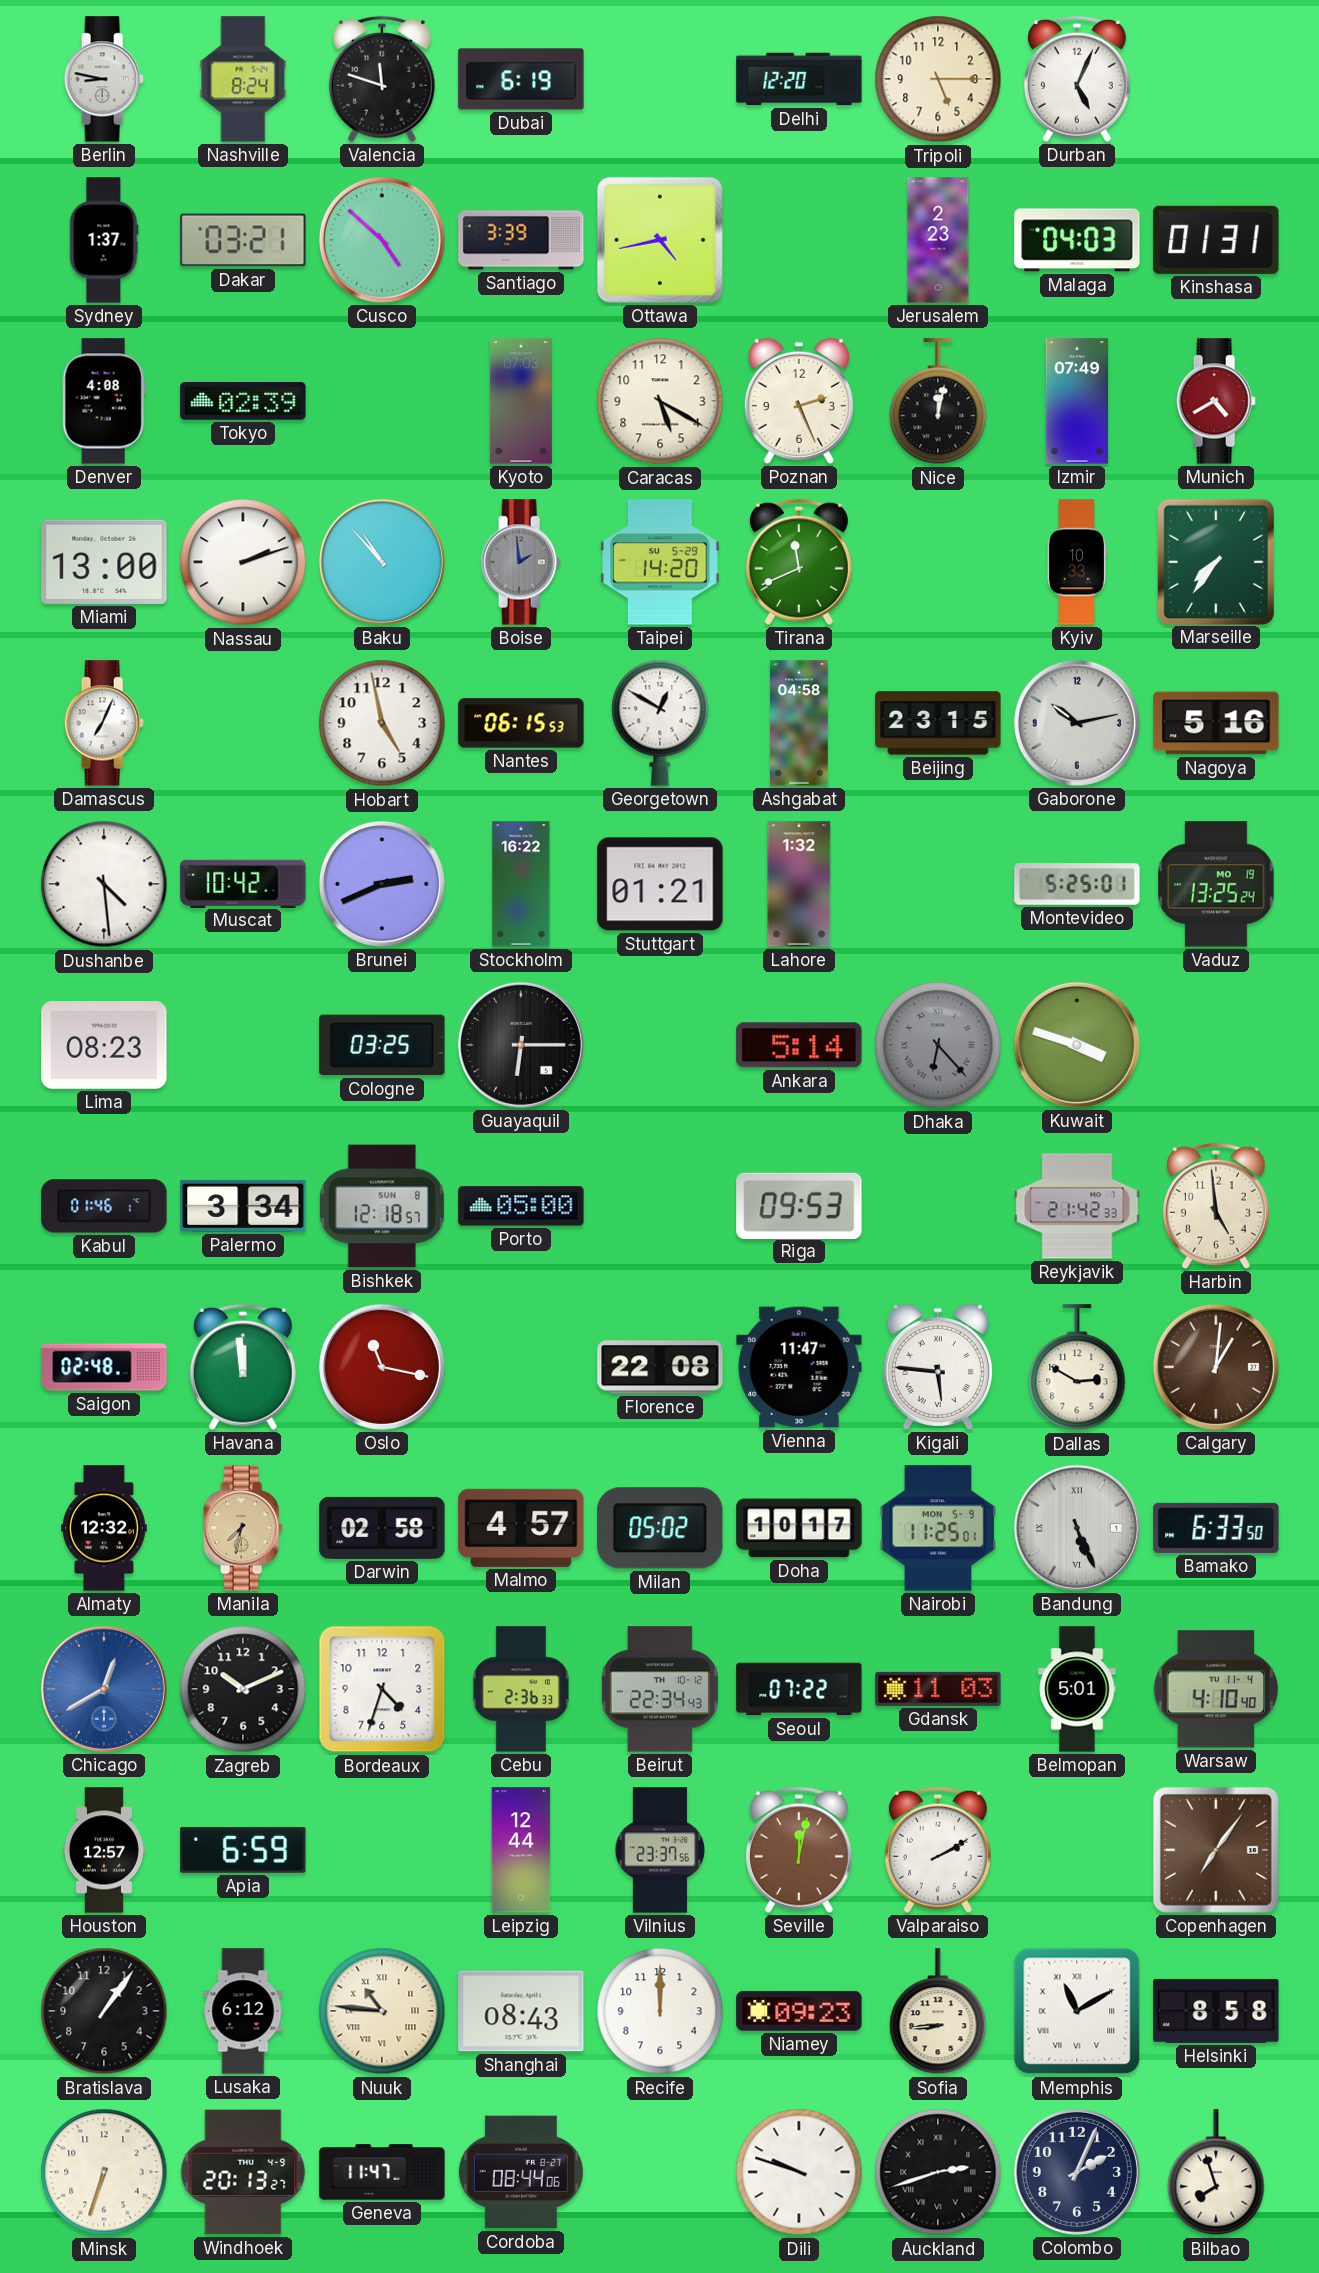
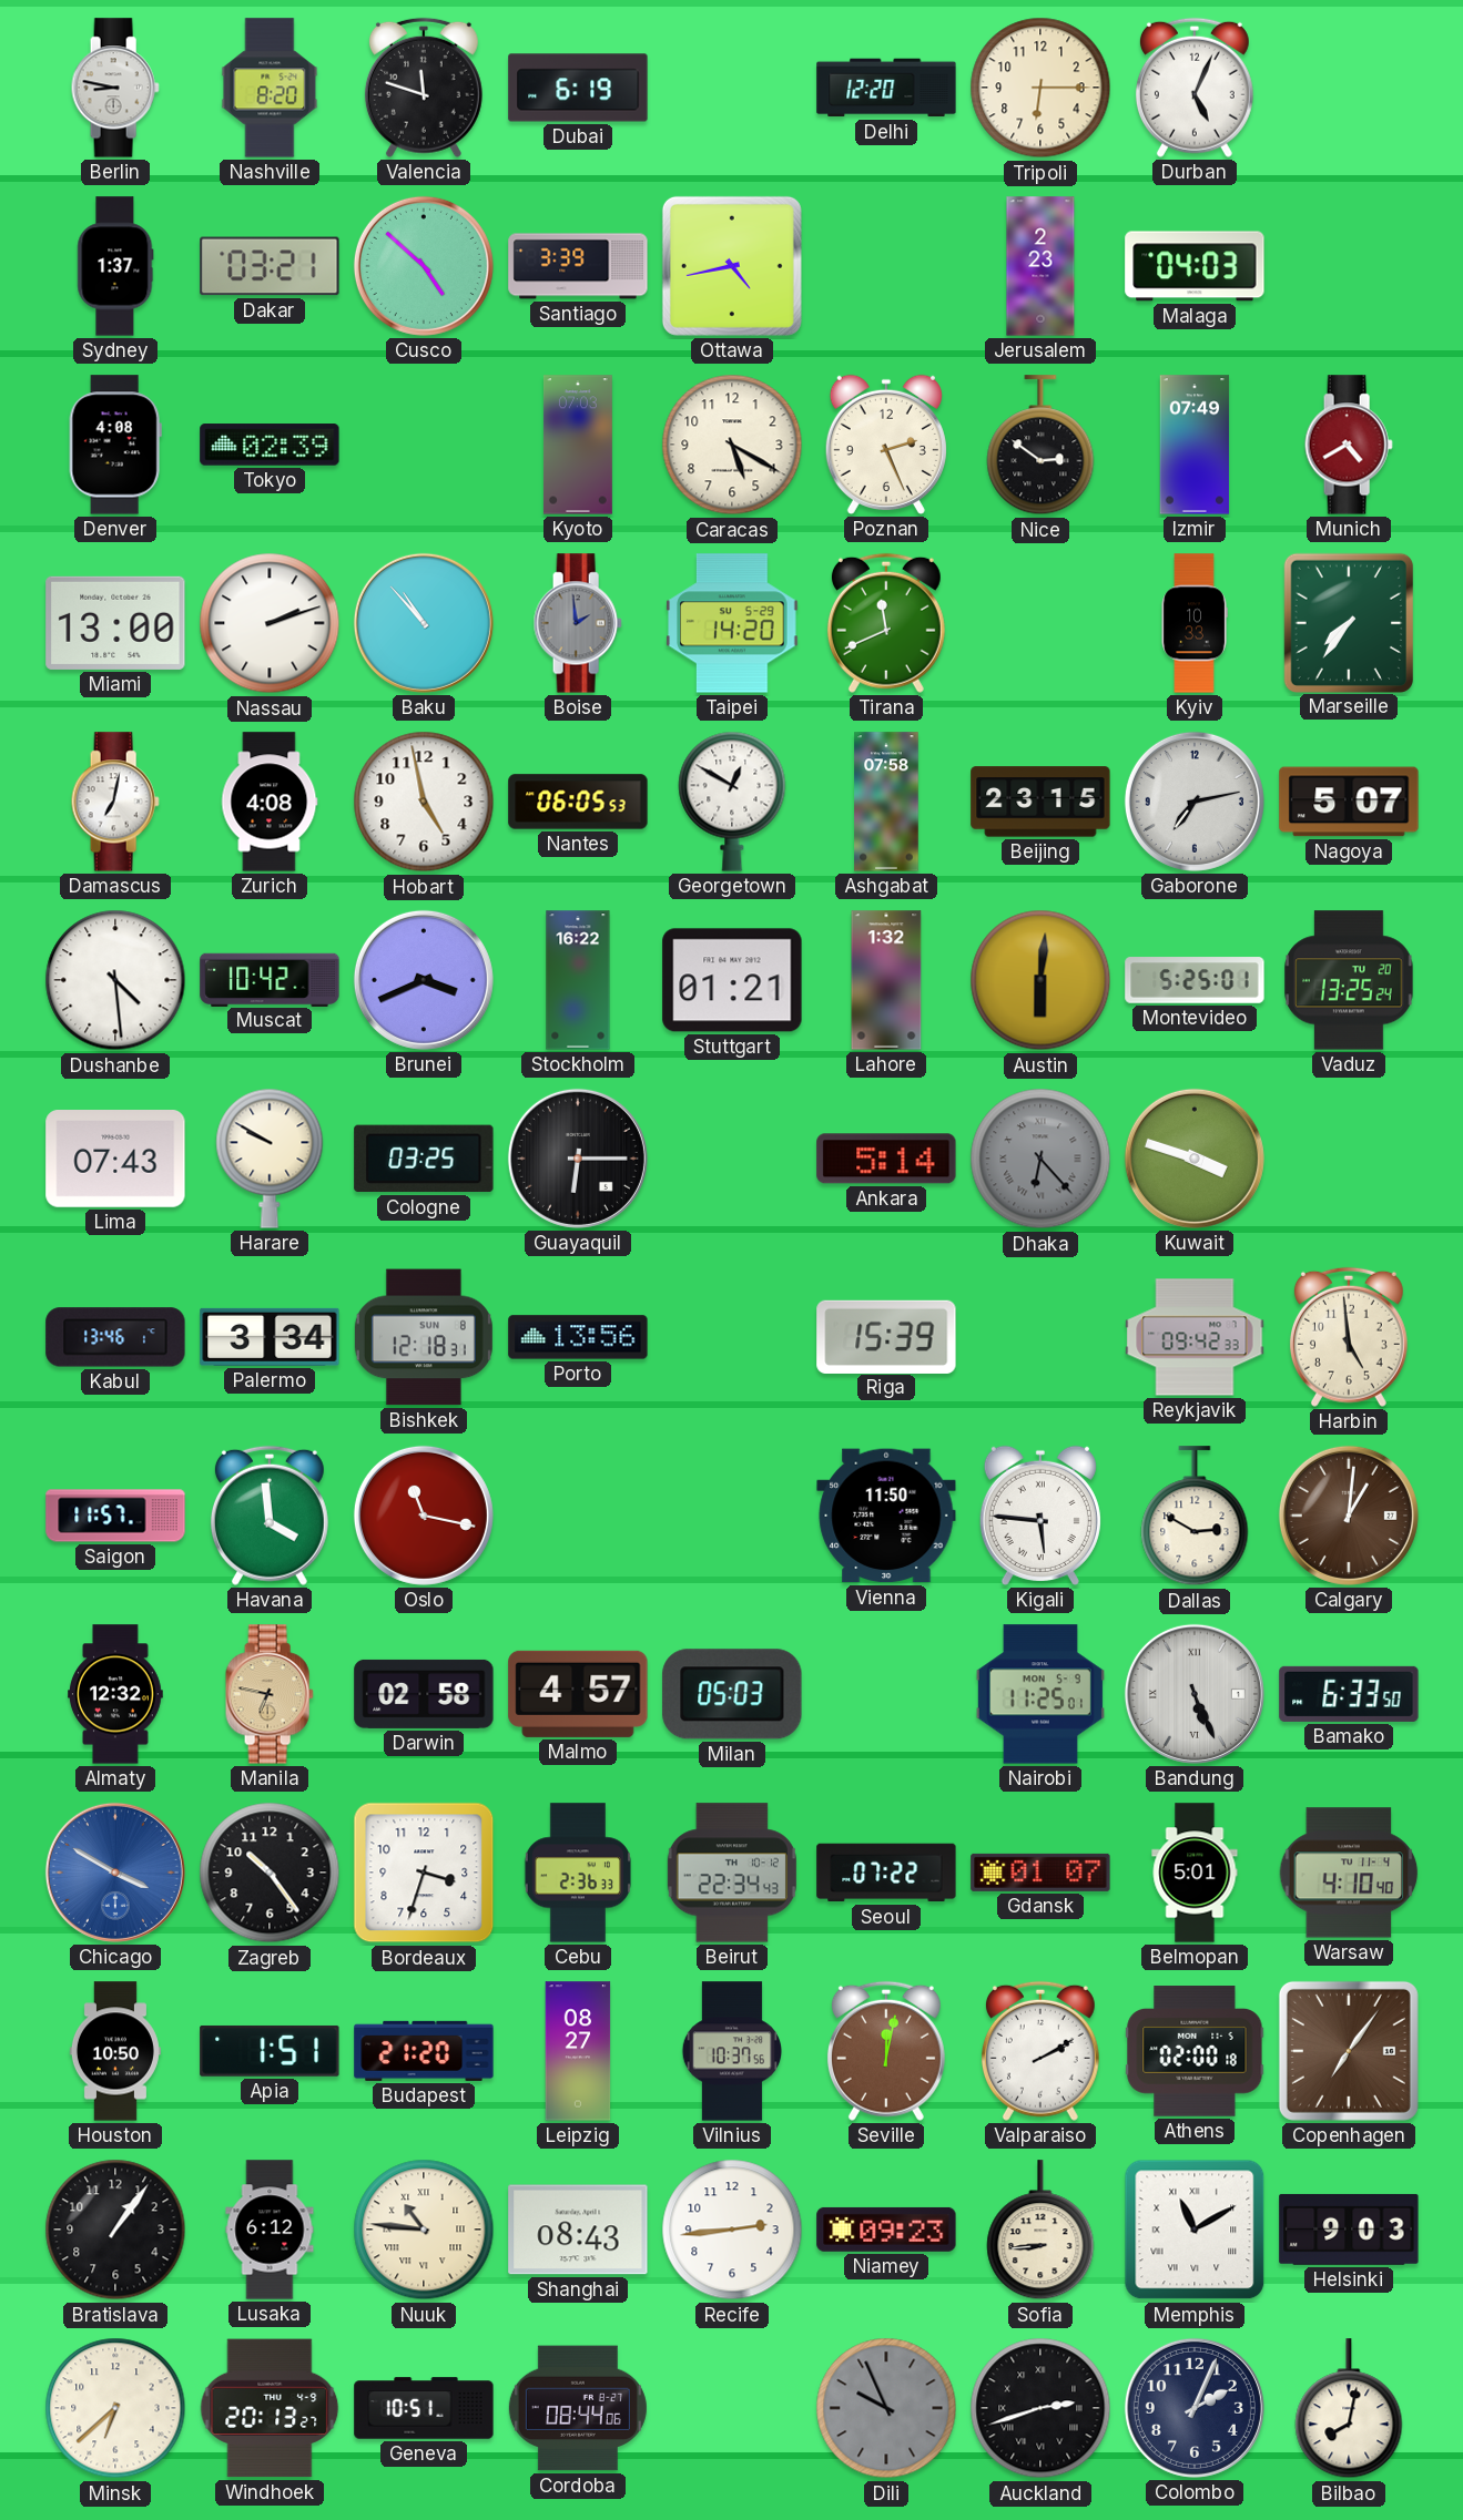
Nashville: 8:24 -> 8:20
Tripoli: 5:15 -> 6:15
Kinshasa: 01:31 -> none
Nice: 12:02 -> 2:51
Damascus: 7:04 -> 7:02
Zurich: none -> 4:08
Nantes: 06:15 -> 06:05
Ashgabat: 04:58 -> 07:58
Gaborone: 10:13 -> 7:13
Nagoya: 5:16 -> 5:07
Brunei: 2:41 -> 3:41
Austin: none -> 6:01
Vaduz date: MO 19 -> TU 20
Lima: 08:23 -> 07:43
Harare: none -> 9:50
Kabul: 01:46 -> 13:46
Bishkek: 12:18:57 -> 12:18:31
Porto: 05:00 -> 13:56
Riga: 09:53 -> 15:39
Reykjavik: 21:42 -> 09:42
Saigon: 02:48 -> 11:57
Havana: 11:59 -> 3:59
Florence: 22:08 -> none
Vienna: 11:47 -> 11:50
Manila: 7:32 -> 6:47
Milan: 05:02 -> 05:03
Doha: 10:17 -> none
Chicago: 12:40 -> 3:50
Zagreb: 10:11 -> 10:24
Bordeaux: 4:33 -> 3:33
Gdansk: 11:03 -> 01:07
Houston: 12:57 -> 10:50
Apia: 6:59 -> 1:51
Budapest: none -> 21:20
Leipzig: 12:44 -> 08:27
Vilnius: 23:37 -> 10:37
Athens: none -> 02:00
Recife: 12:00 -> 2:44
Helsinki: 8:58 -> 9:03
Minsk: 6:33 -> 6:38
Geneva: 11:47 -> 10:51
Dili: 9:48 -> 9:56
Dili dial: white -> grey
Bilbao: 7:57 -> 8:02
